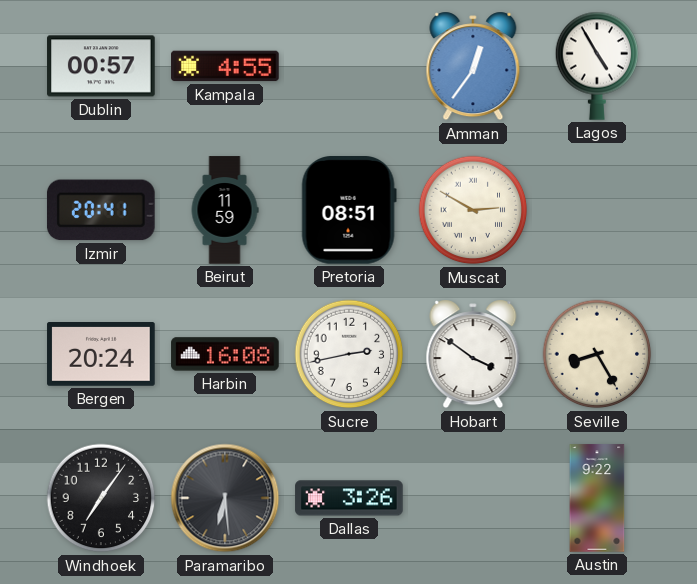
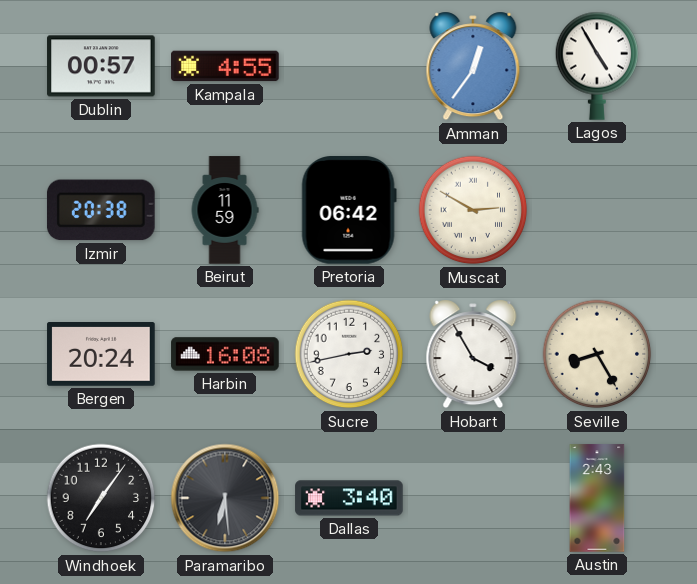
Izmir: 20:41 -> 20:38
Pretoria: 08:51 -> 06:42
Hobart: 3:51 -> 3:55
Dallas: 3:26 -> 3:40
Austin: 9:22 -> 2:43
